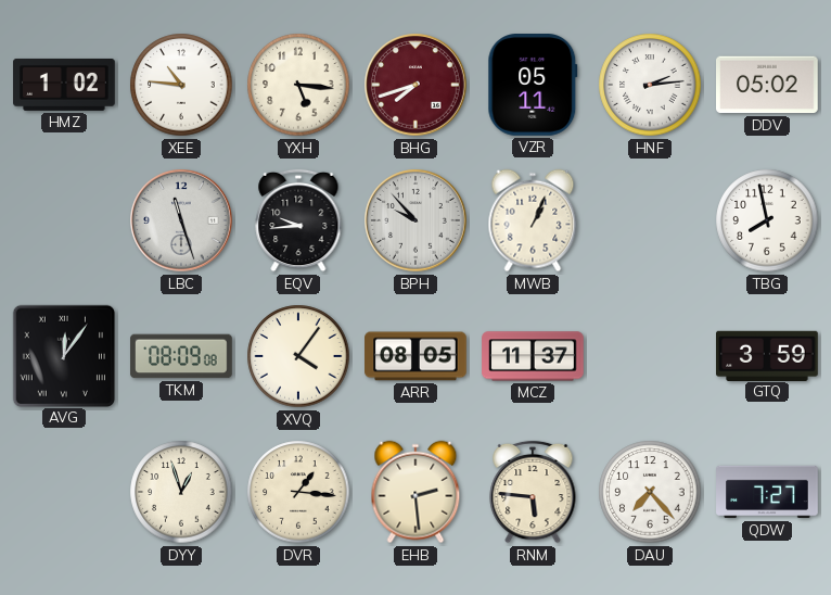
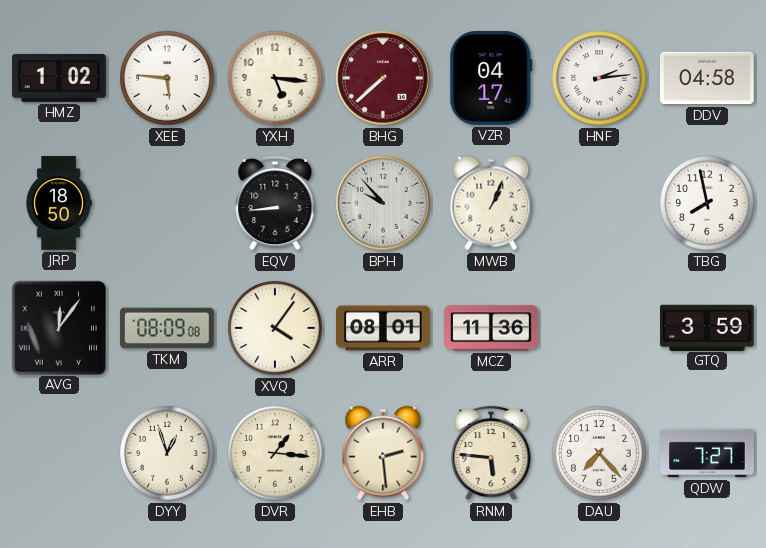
XEE: 10:46 -> 5:46
BHG: 7:42 -> 7:38
VZR: 05:11 -> 04:17
DDV: 05:02 -> 04:58
JRP: none -> 18:50
LBC: 11:27 -> none
EQV: 9:44 -> 8:44
ARR: 08:05 -> 08:01
MCZ: 11:37 -> 11:36
